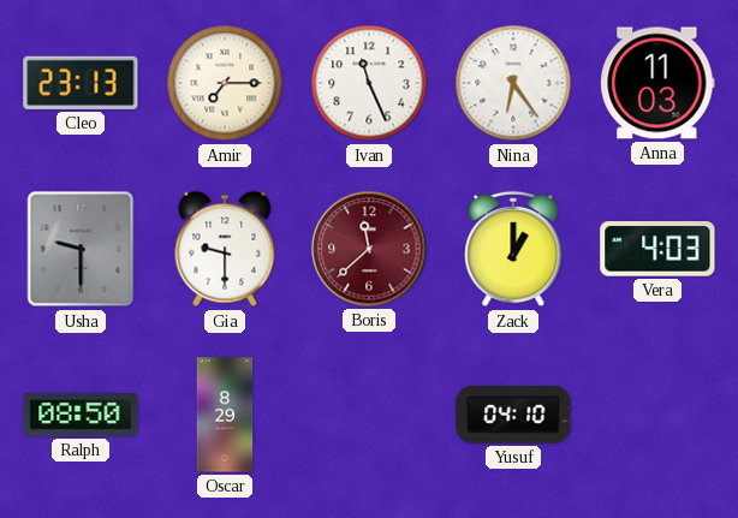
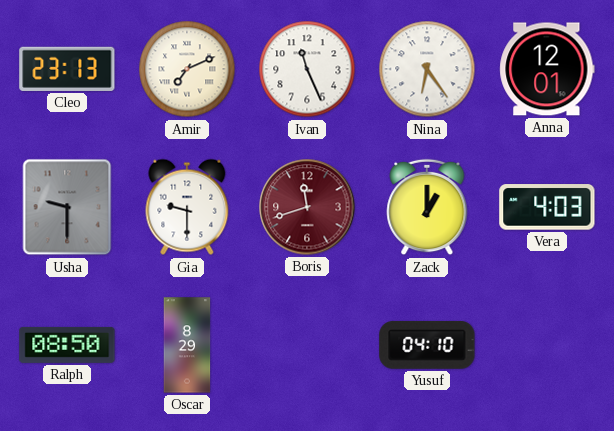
Amir: 7:15 -> 7:11
Anna: 11:03 -> 12:01
Boris: 11:38 -> 11:42
